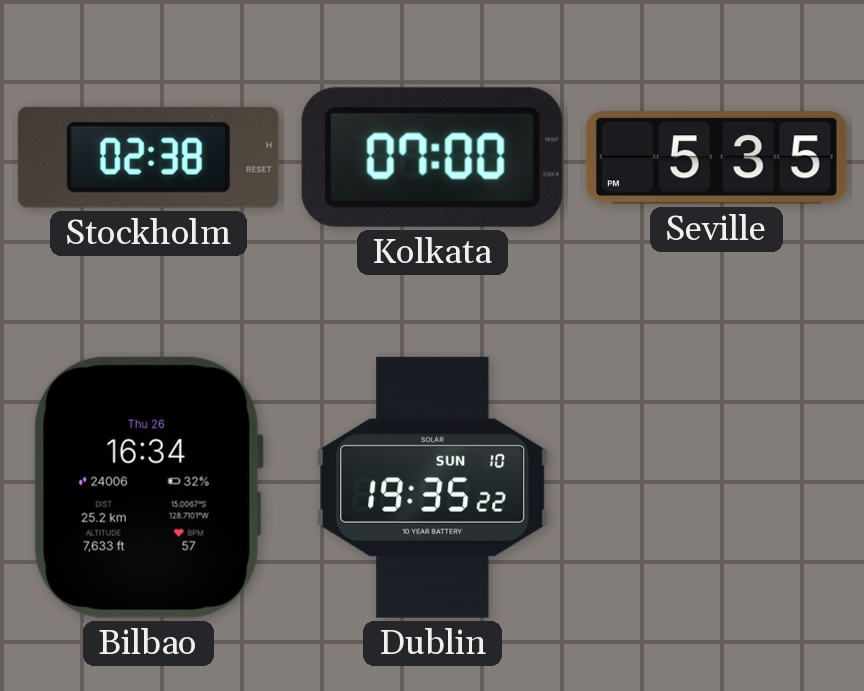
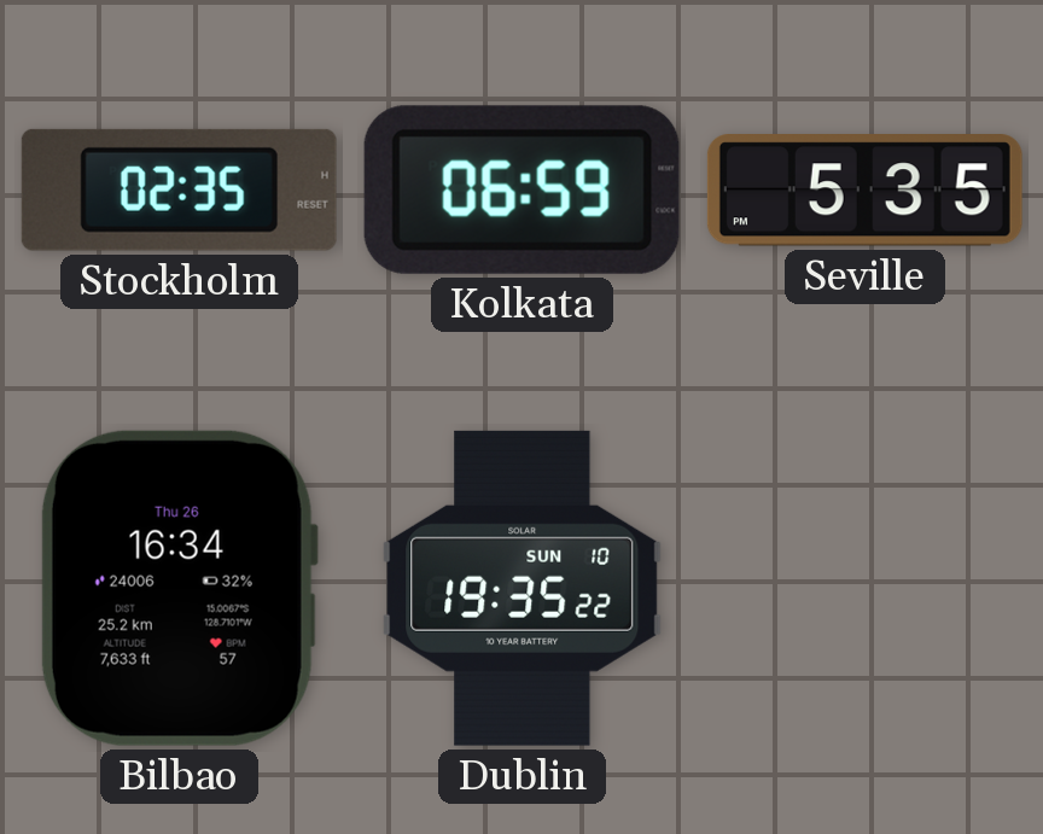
Stockholm: 02:38 -> 02:35
Kolkata: 07:00 -> 06:59
